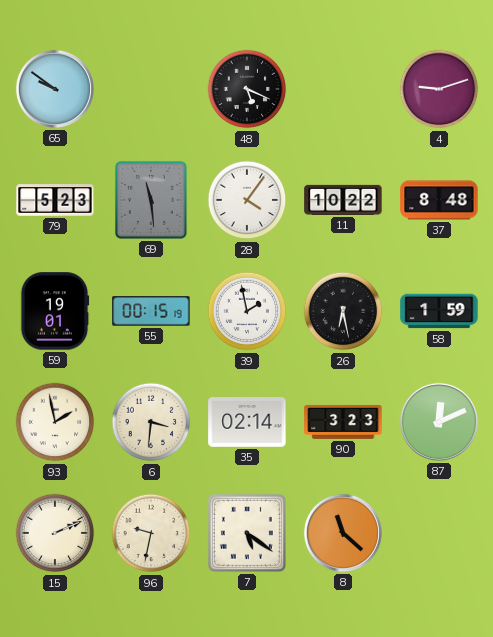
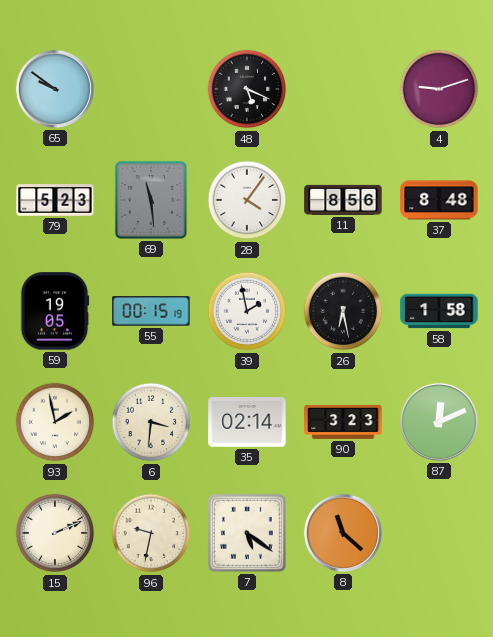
11: 10:22 -> 8:56
59: 19:01 -> 19:05
58: 1:59 -> 1:58
